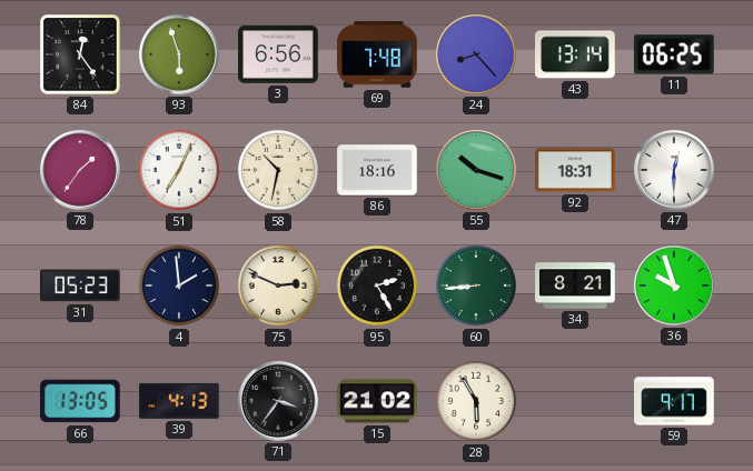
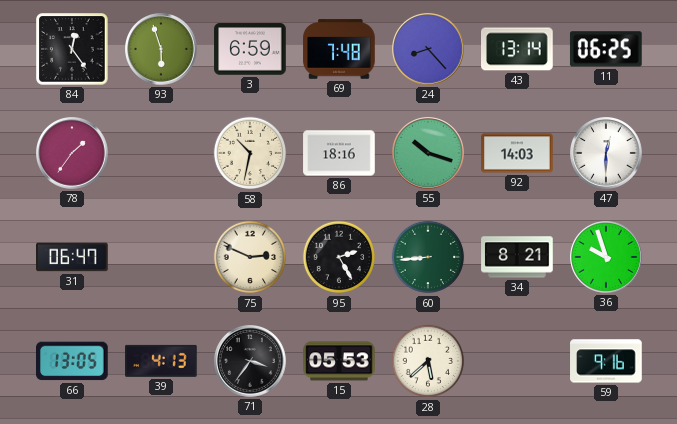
3: 6:56 -> 6:59
51: 7:04 -> none
92: 18:31 -> 14:03
31: 05:23 -> 06:47
4: 1:59 -> none
15: 21:02 -> 05:53
28: 5:55 -> 5:38
59: 9:17 -> 9:16
